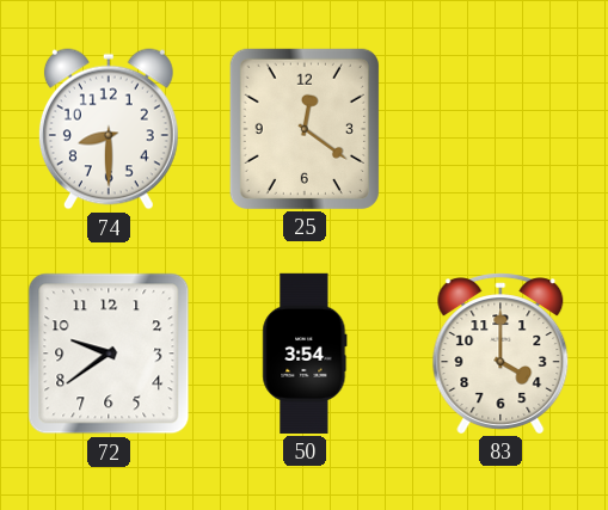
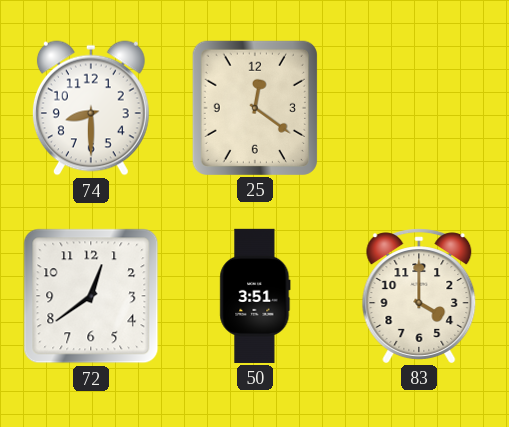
72: 9:39 -> 12:39
50: 3:54 -> 3:51
